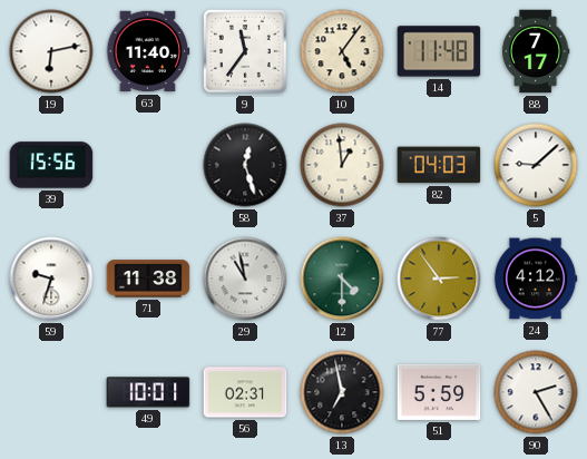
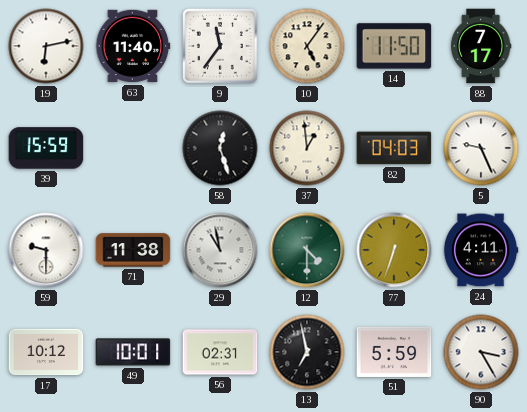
14: 11:48 -> 11:50
39: 15:56 -> 15:59
5: 9:08 -> 9:26
59: 9:33 -> 9:30
77: 2:54 -> 6:33
24: 4:12 -> 4:11
17: none -> 10:12
90: 2:25 -> 3:25
